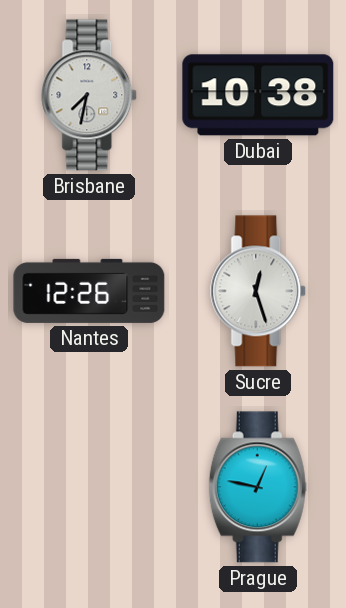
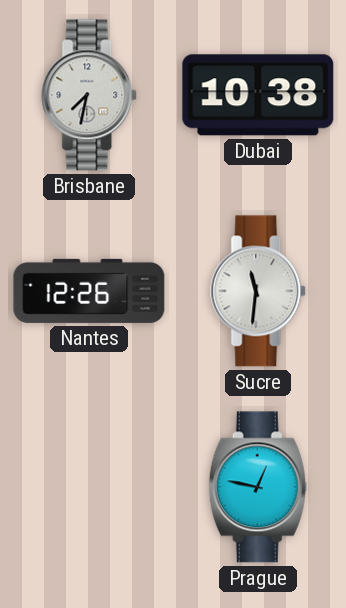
Sucre: 12:27 -> 11:31
